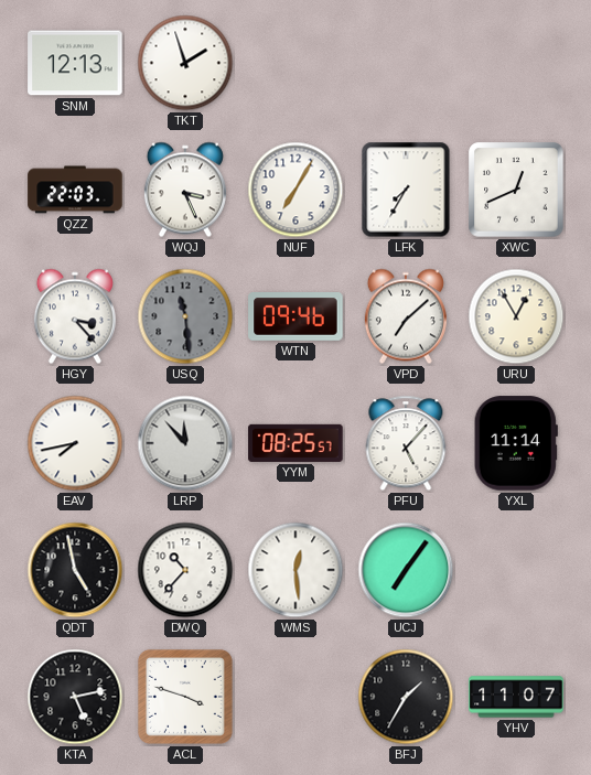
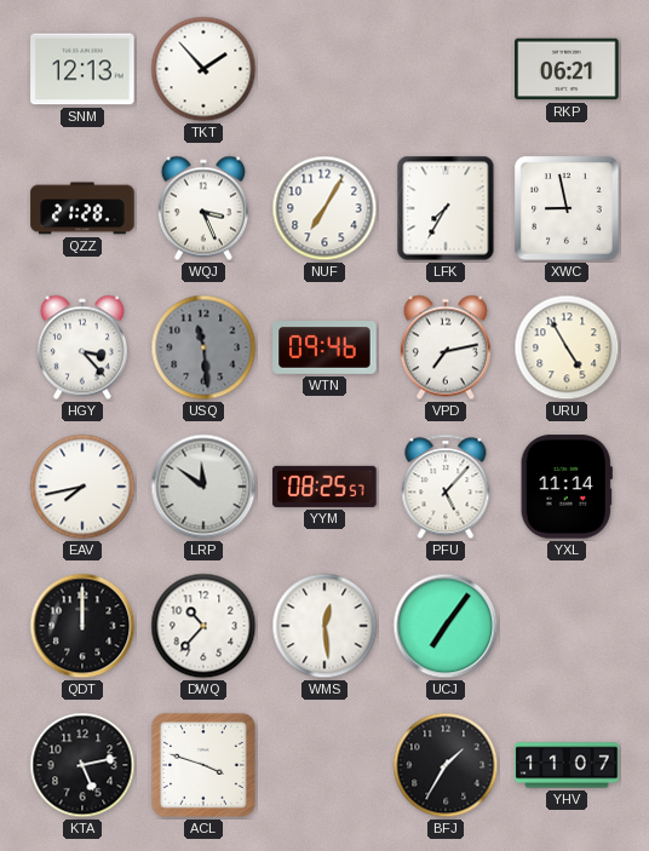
TKT: 1:57 -> 1:53
RKP: none -> 06:21
QZZ: 22:03 -> 21:28
XWC: 12:41 -> 8:58
VPD: 7:08 -> 7:13
URU: 12:55 -> 4:55
LRP: 11:53 -> 11:51
QDT: 4:58 -> 12:00
